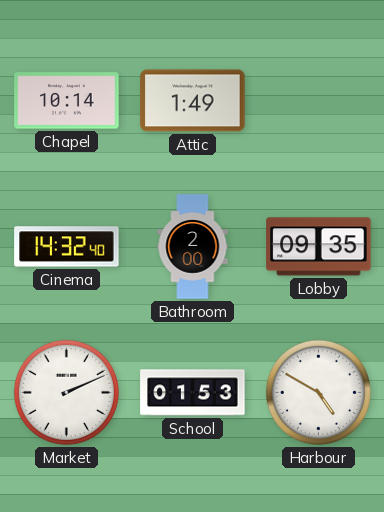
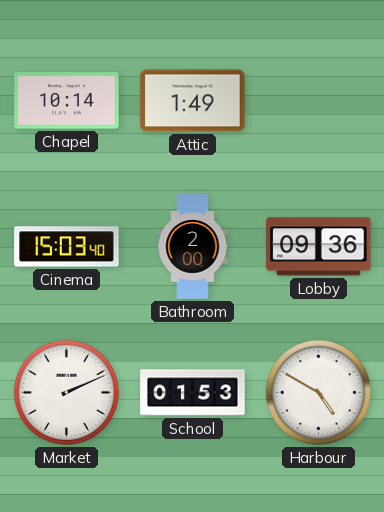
Cinema: 14:32 -> 15:03
Lobby: 09:35 -> 09:36
